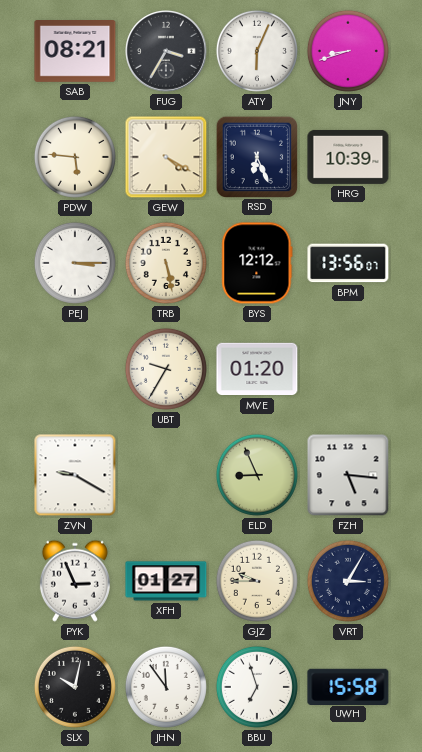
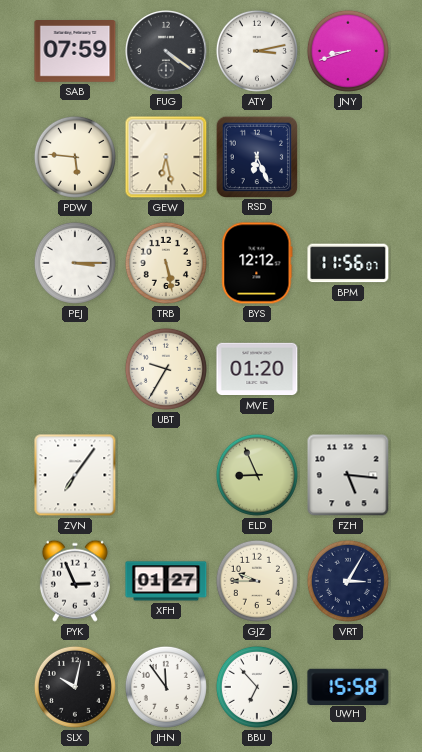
SAB: 08:21 -> 07:59
FUG: 3:35 -> 4:21
ATY: 6:04 -> 3:13
GEW: 4:20 -> 6:28
HRG: 10:39 -> none
BPM: 13:56 -> 11:56
ZVN: 9:20 -> 7:06
BBU: 6:57 -> 6:53
